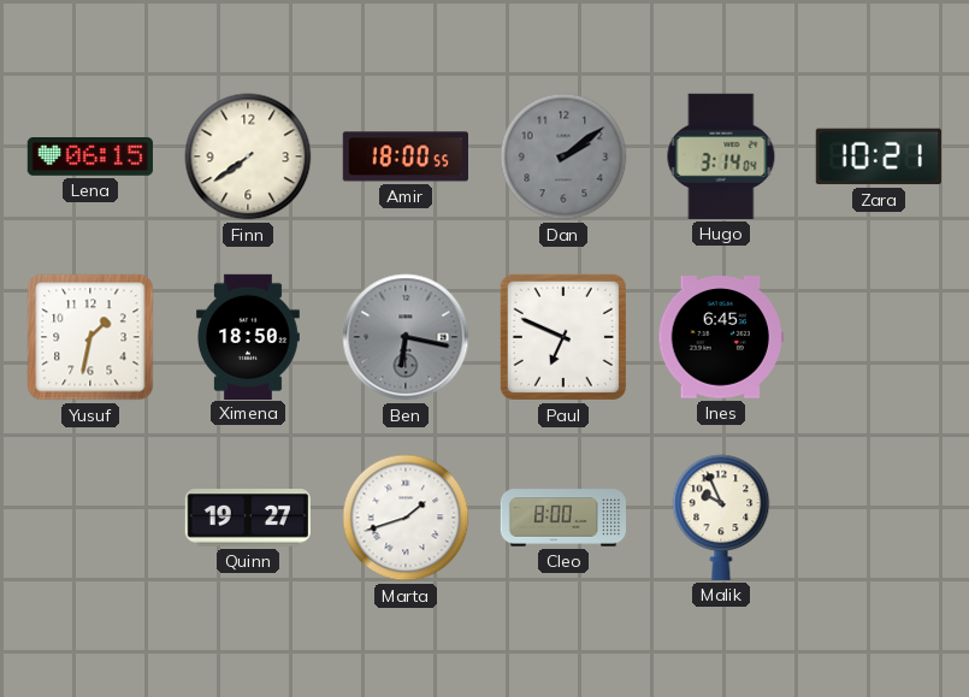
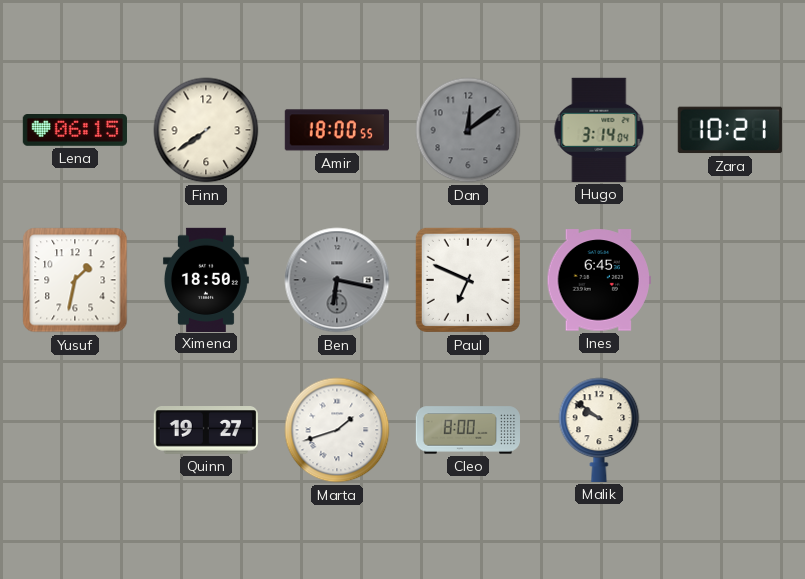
Dan: 2:09 -> 12:09
Malik: 9:56 -> 9:51
